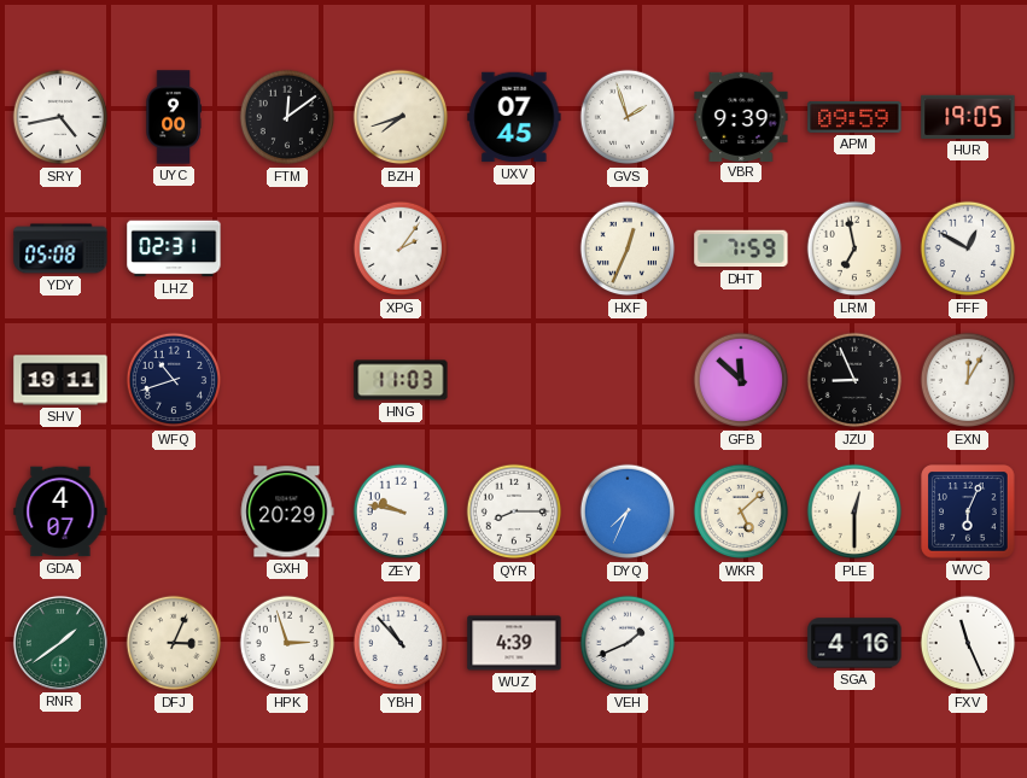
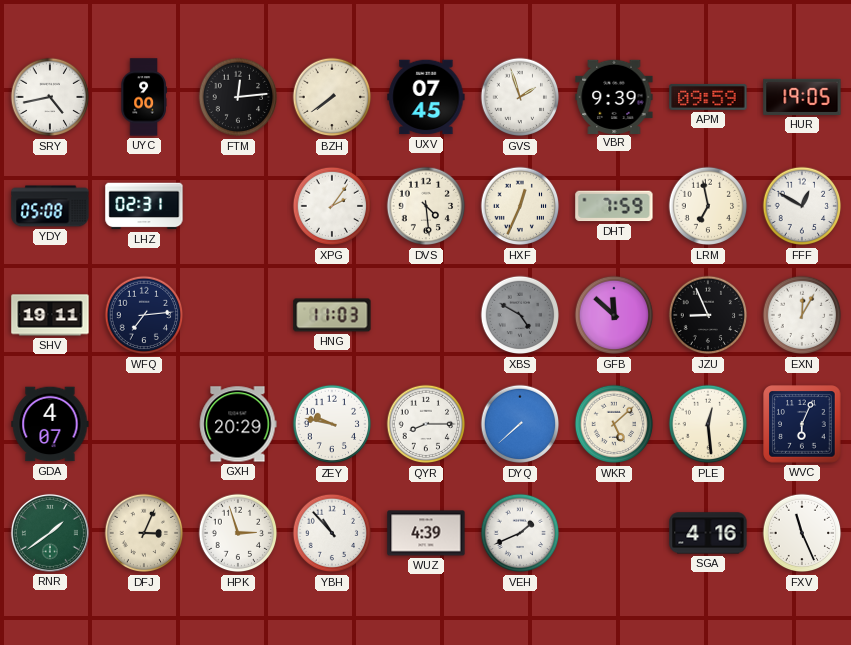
FTM: 12:09 -> 12:14
BZH: 7:42 -> 7:39
DVS: none -> 4:29
WFQ: 10:42 -> 7:14
XBS: none -> 4:50
DYQ: 7:34 -> 7:38
PLE: 12:30 -> 12:29
